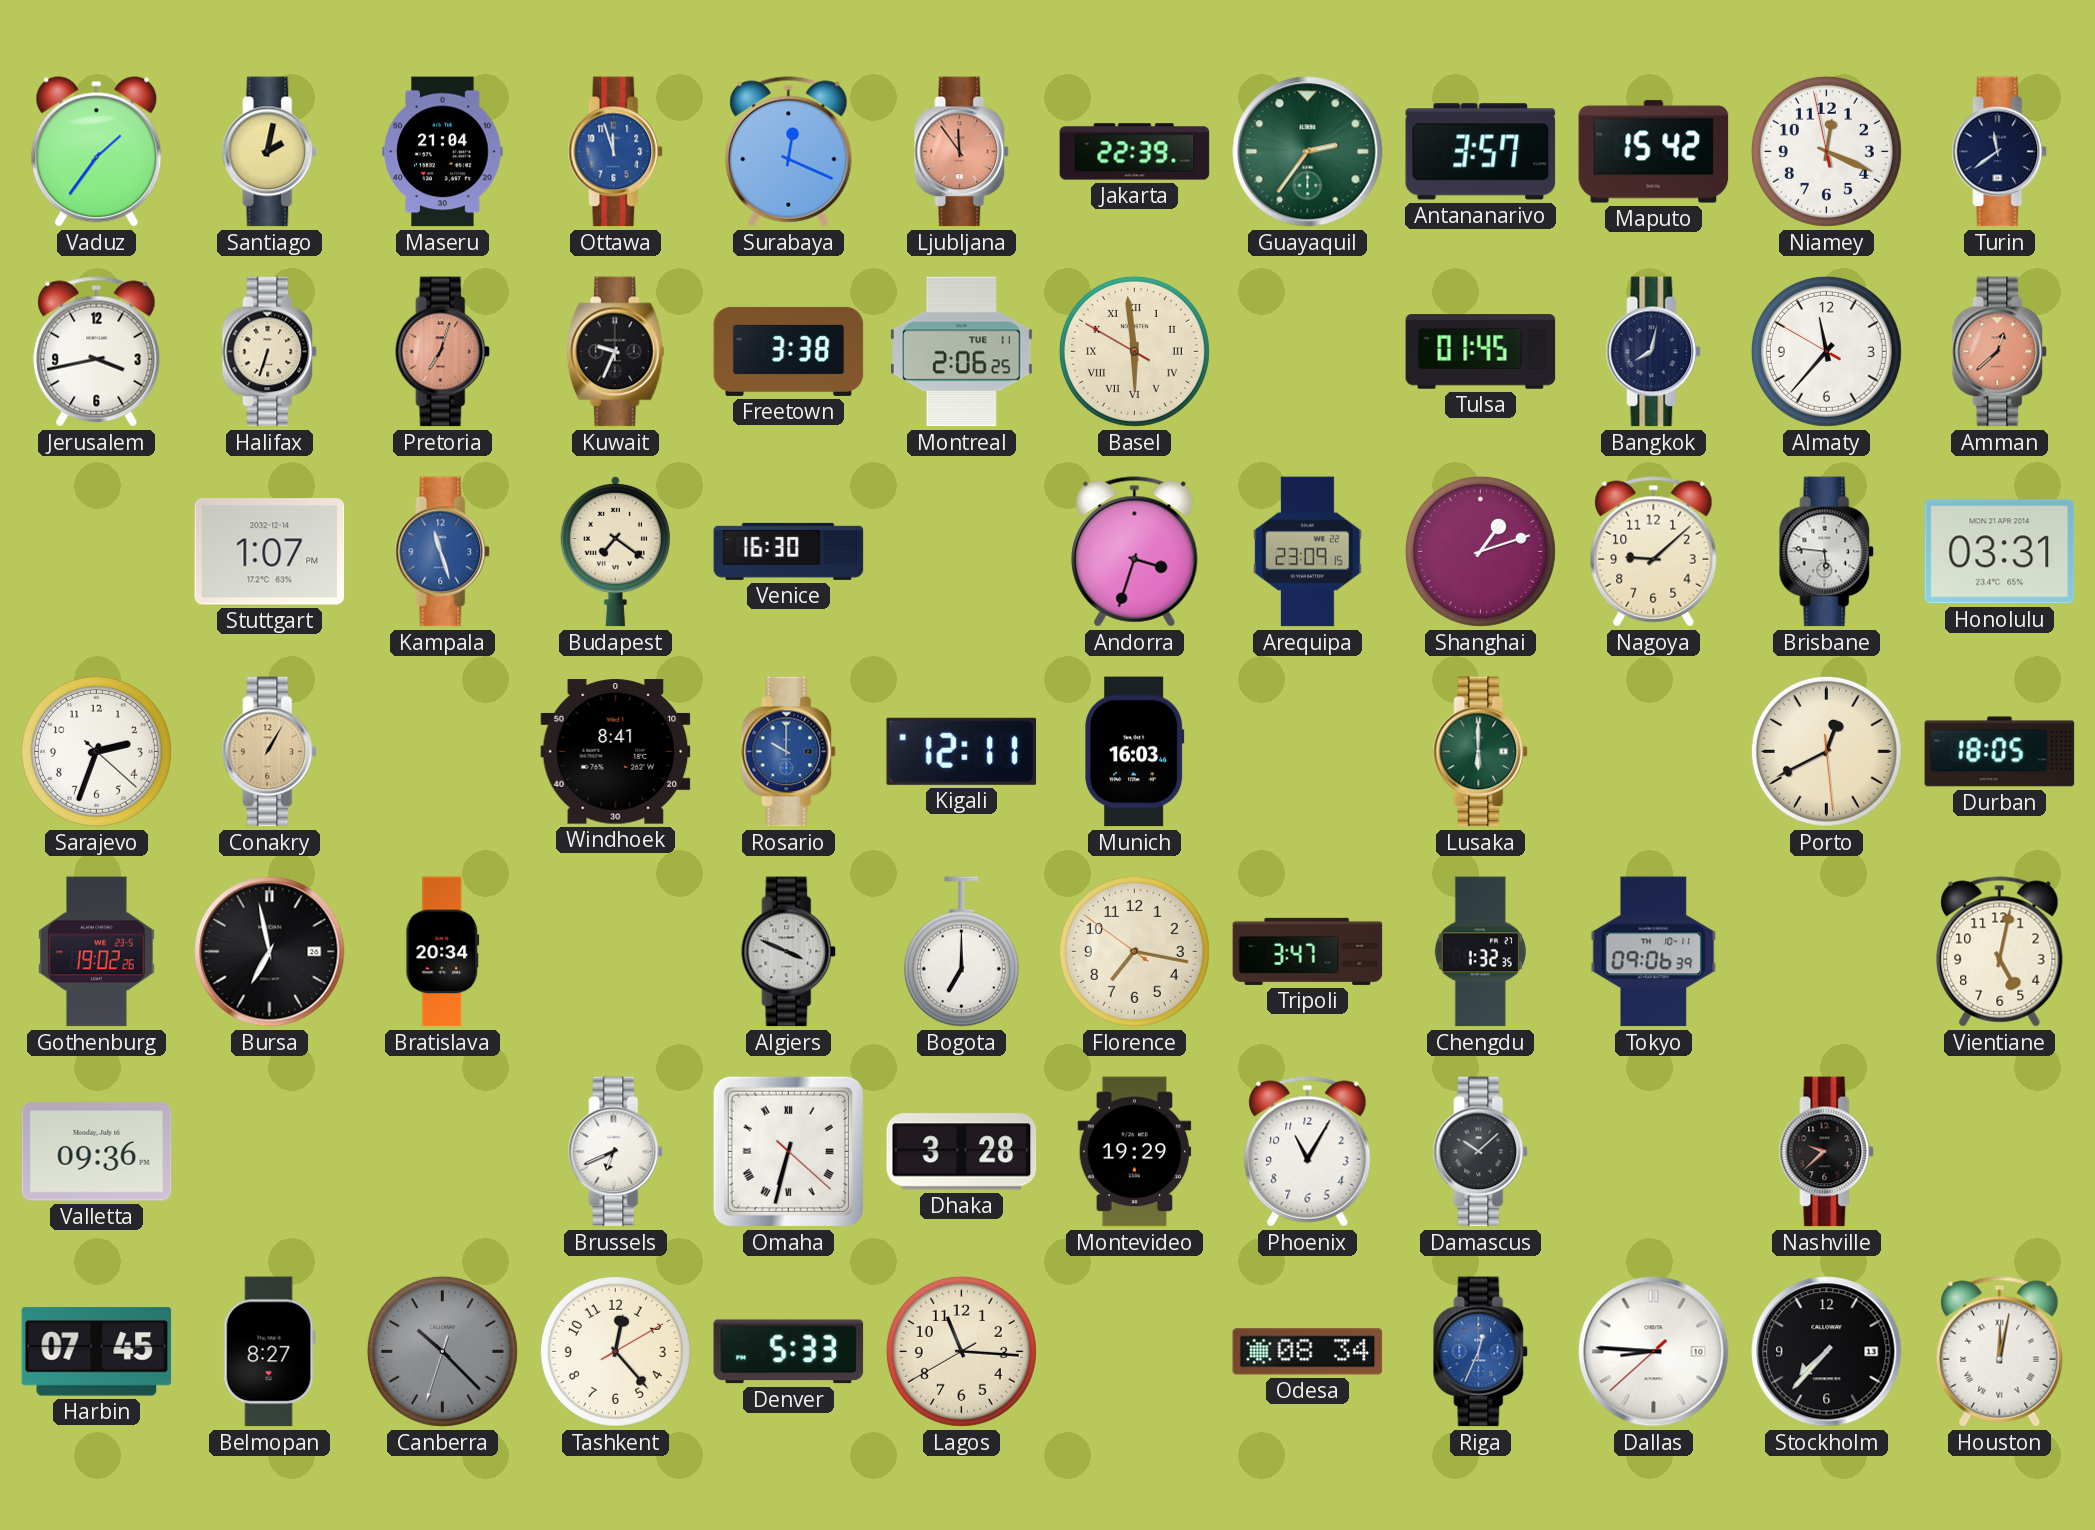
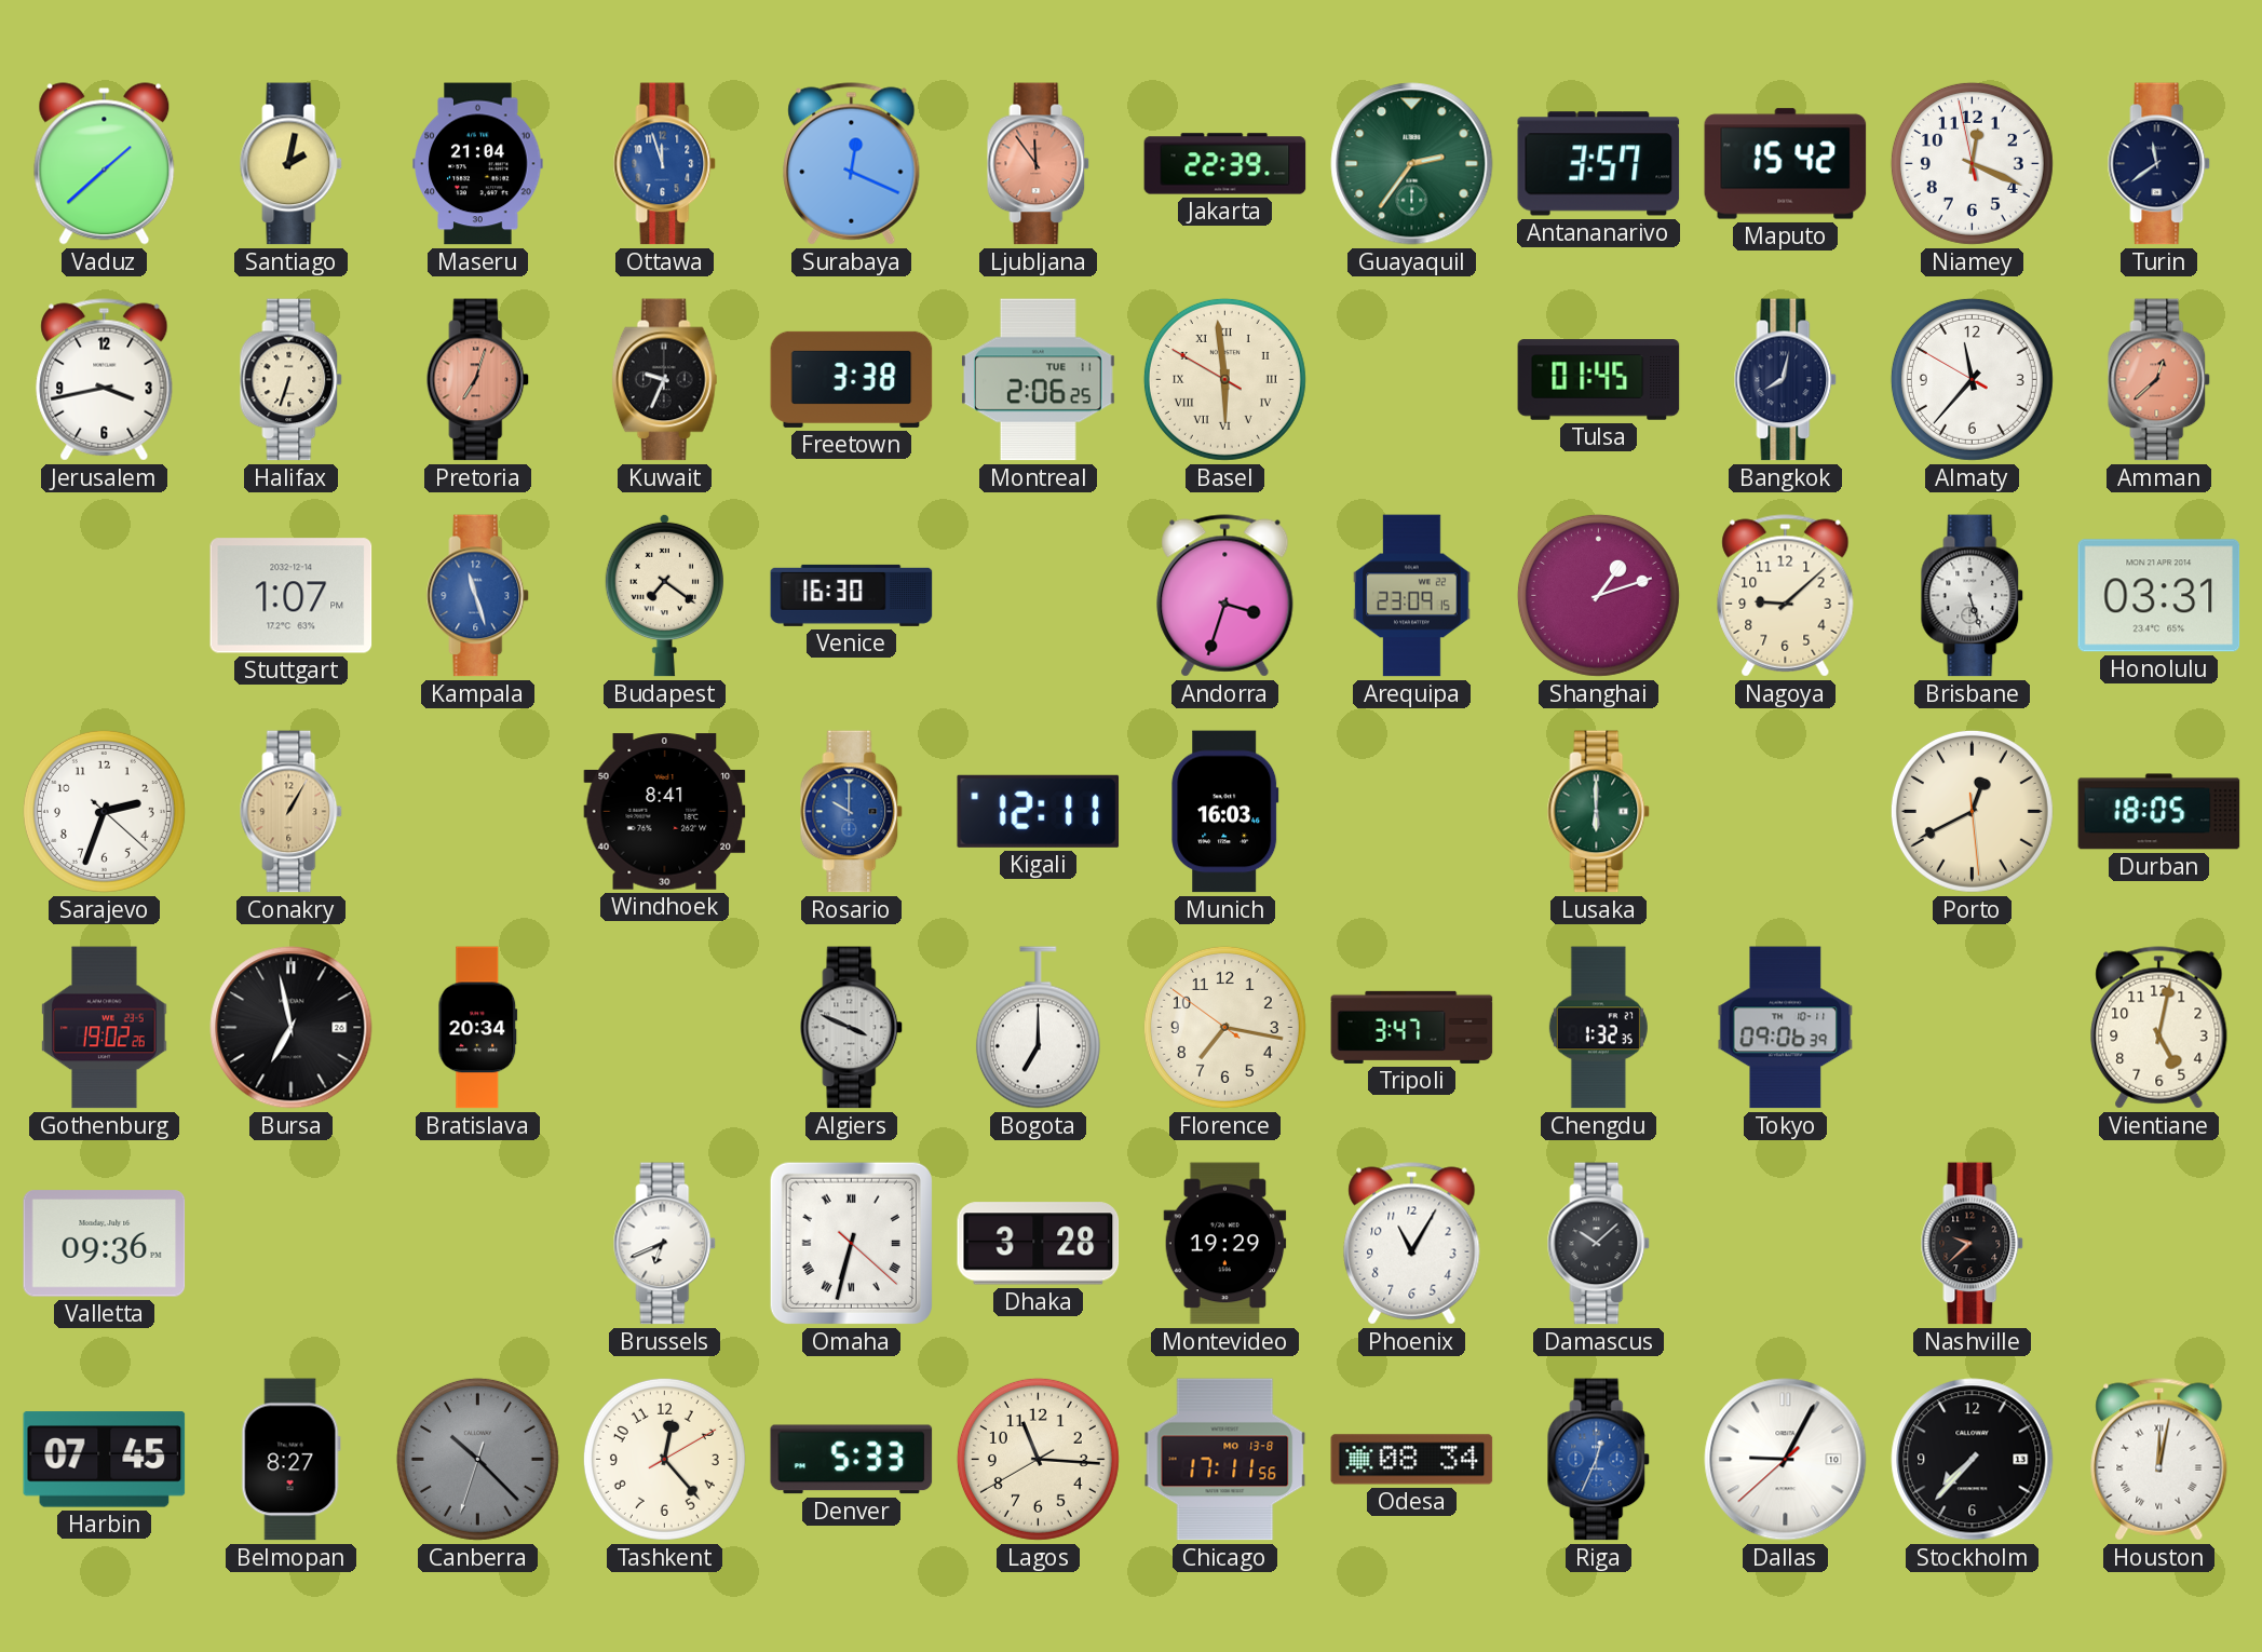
Vaduz: 1:36 -> 1:38
Brisbane: 5:46 -> 5:27
Chicago: none -> 17:11
Dallas: 8:45 -> 9:04
